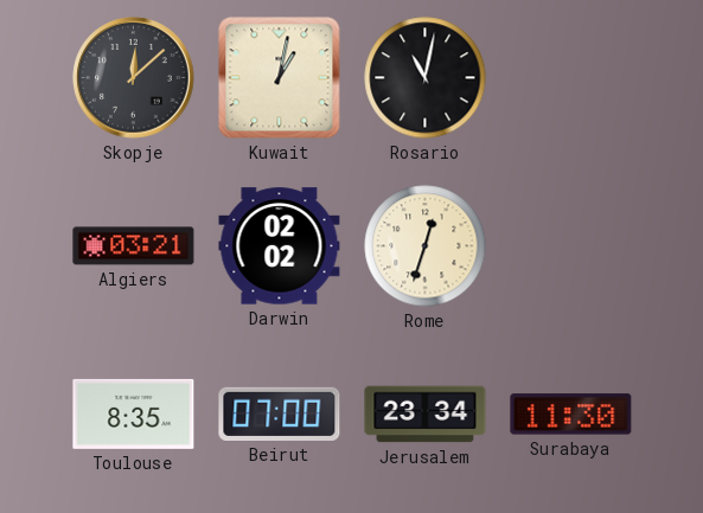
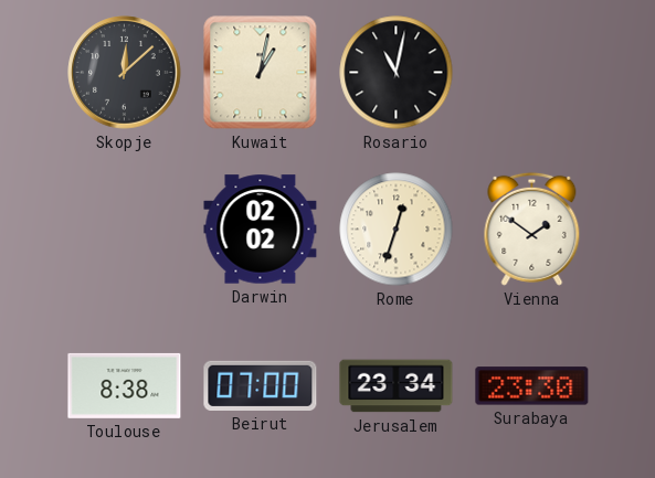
Algiers: 03:21 -> none
Vienna: none -> 1:51
Toulouse: 8:35 -> 8:38
Surabaya: 11:30 -> 23:30
